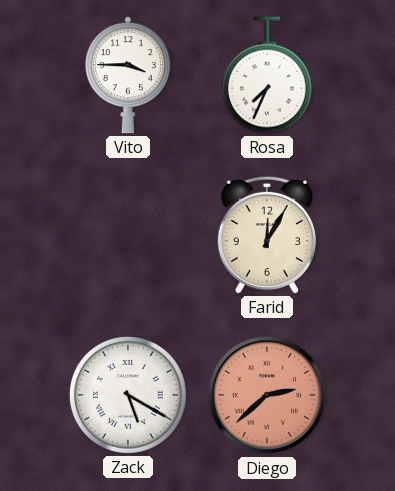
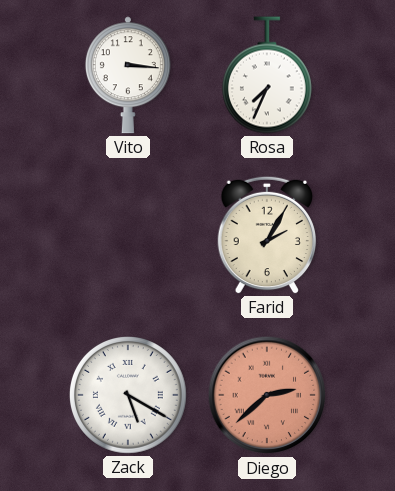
Vito: 3:45 -> 3:16
Farid: 12:05 -> 2:05
